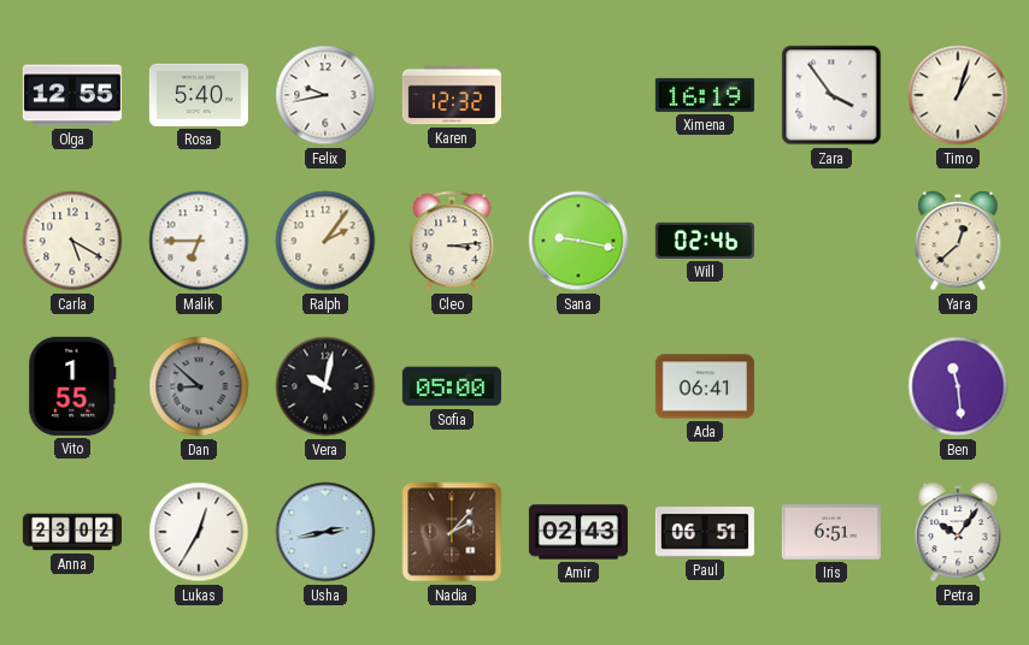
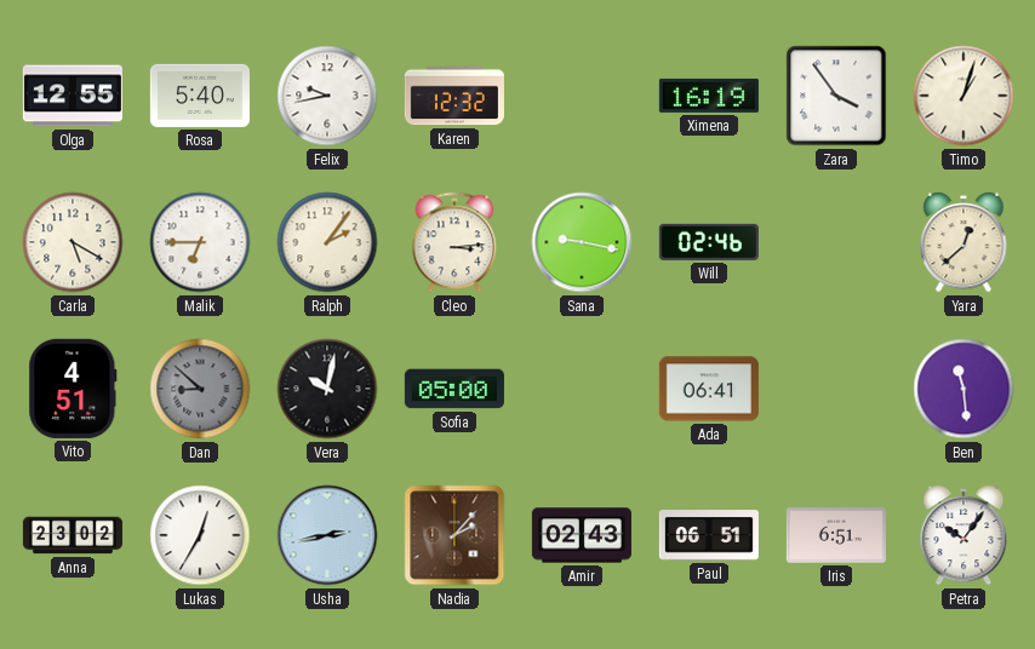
Vito: 1:55 -> 4:51
